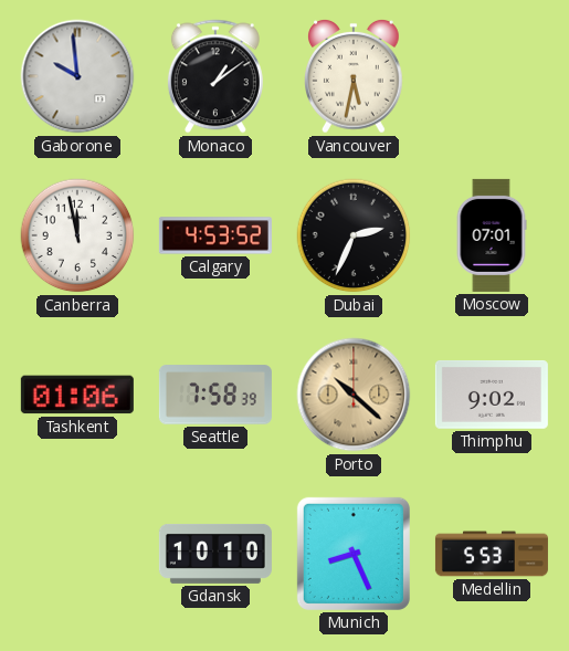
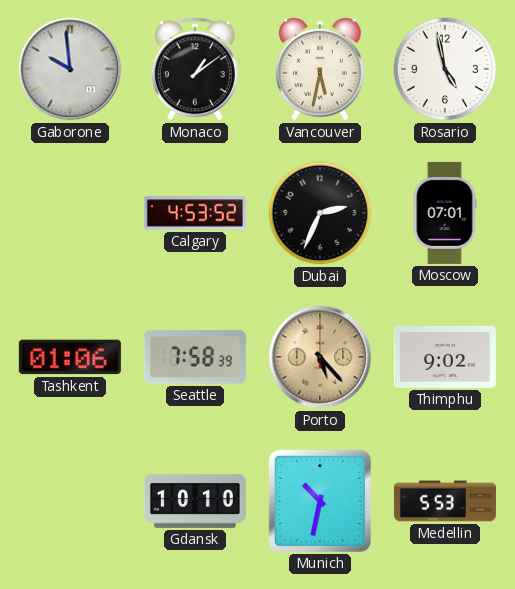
Rosario: none -> 4:58
Canberra: 11:58 -> none
Porto: 10:22 -> 5:23
Munich: 8:26 -> 10:32
